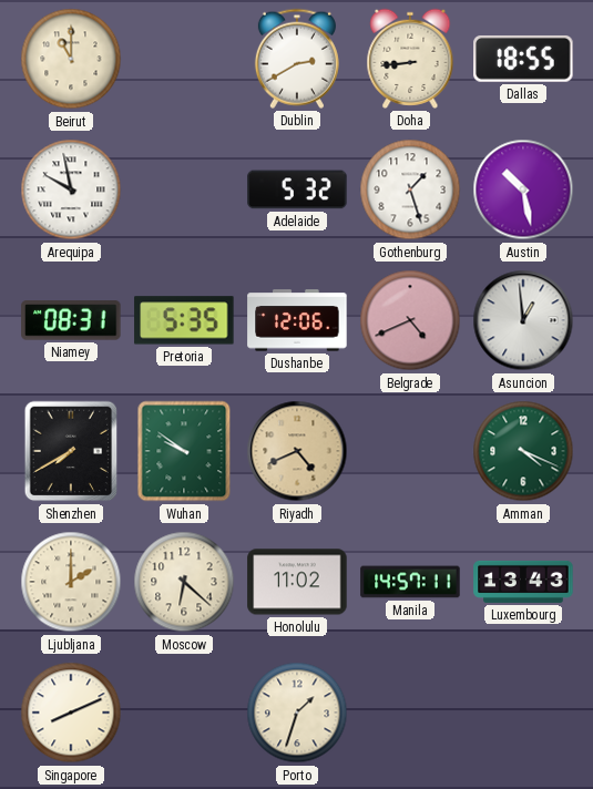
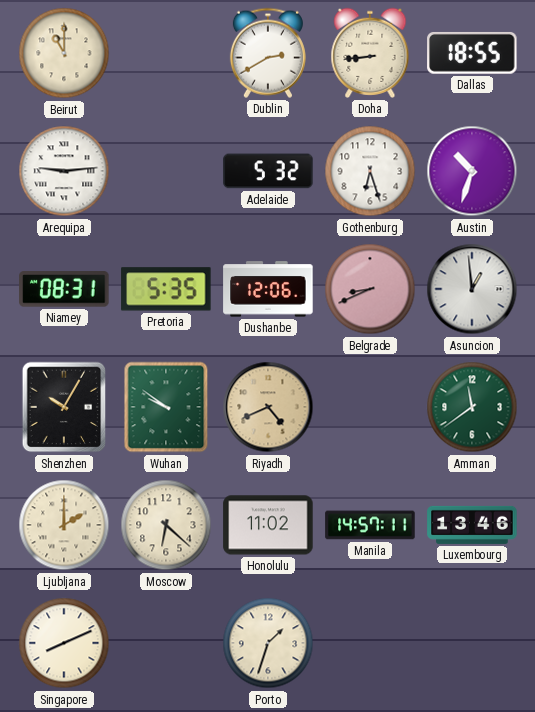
Arequipa: 9:58 -> 9:14
Gothenburg: 1:27 -> 6:27
Austin: 10:28 -> 10:33
Belgrade: 4:41 -> 8:41
Shenzhen: 7:40 -> 10:05
Amman: 4:19 -> 11:39
Luxembourg: 13:43 -> 13:46
